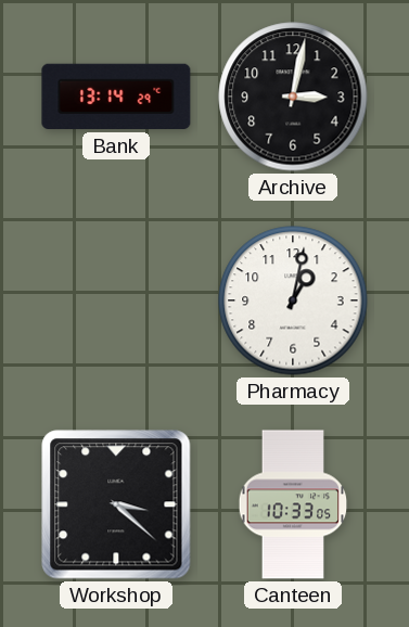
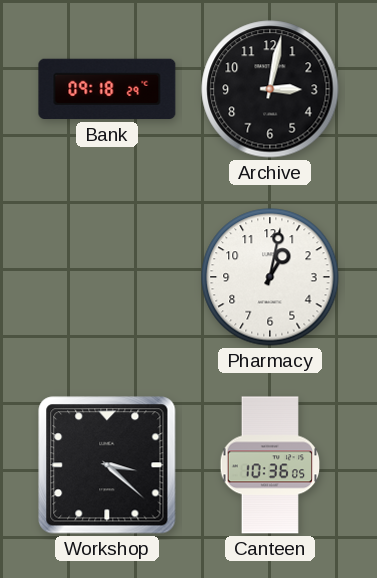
Bank: 13:14 -> 09:18
Canteen: 10:33 -> 10:36
